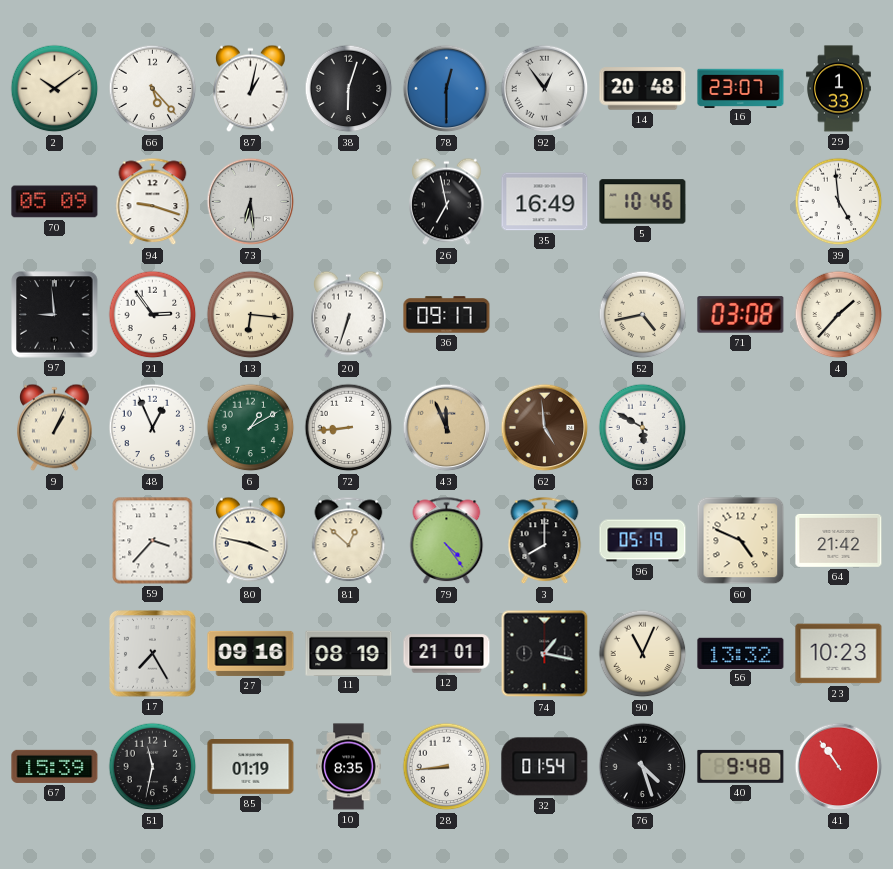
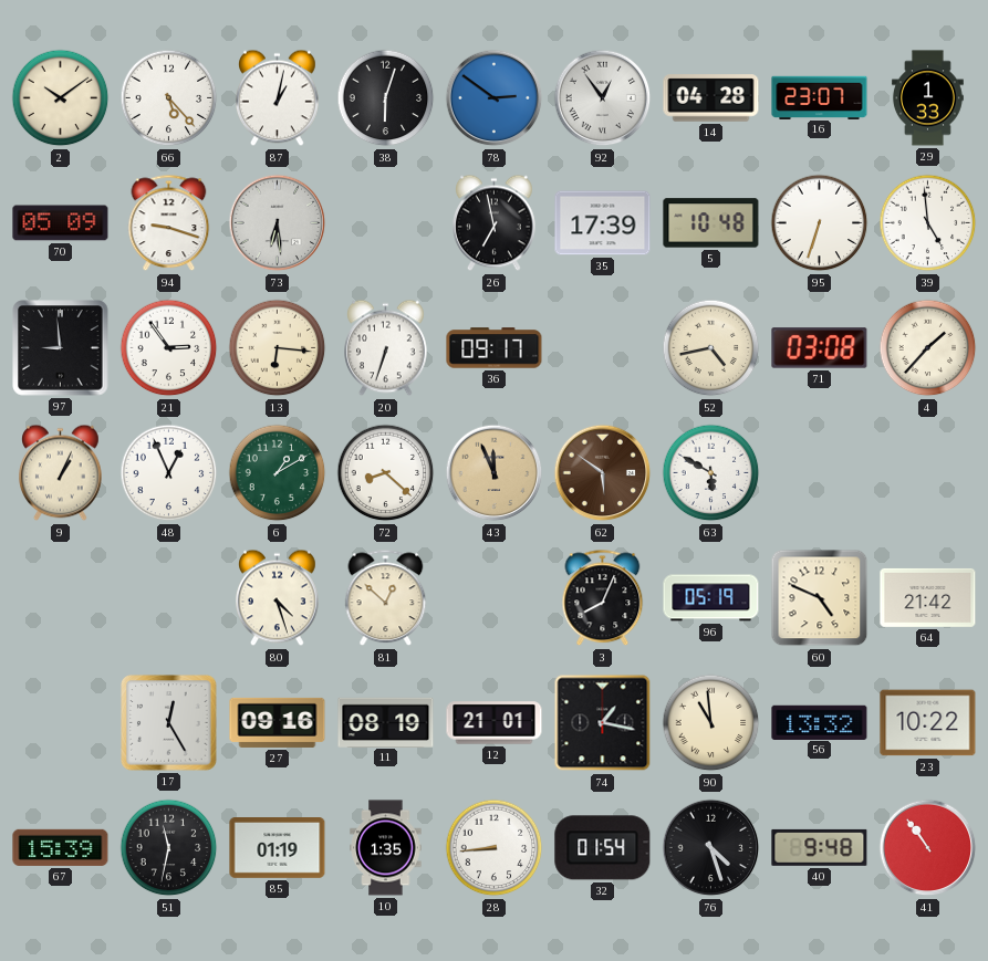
78: 12:30 -> 2:51
14: 20:48 -> 04:28
35: 16:49 -> 17:39
5: 10:46 -> 10:48
95: none -> 6:33
72: 8:44 -> 8:22
62: 4:59 -> 5:51
59: 3:37 -> none
80: 3:47 -> 4:27
79: 4:24 -> none
3: 8:00 -> 8:04
17: 7:25 -> 12:25
90: 11:04 -> 10:59
23: 10:23 -> 10:22
10: 8:35 -> 1:35
